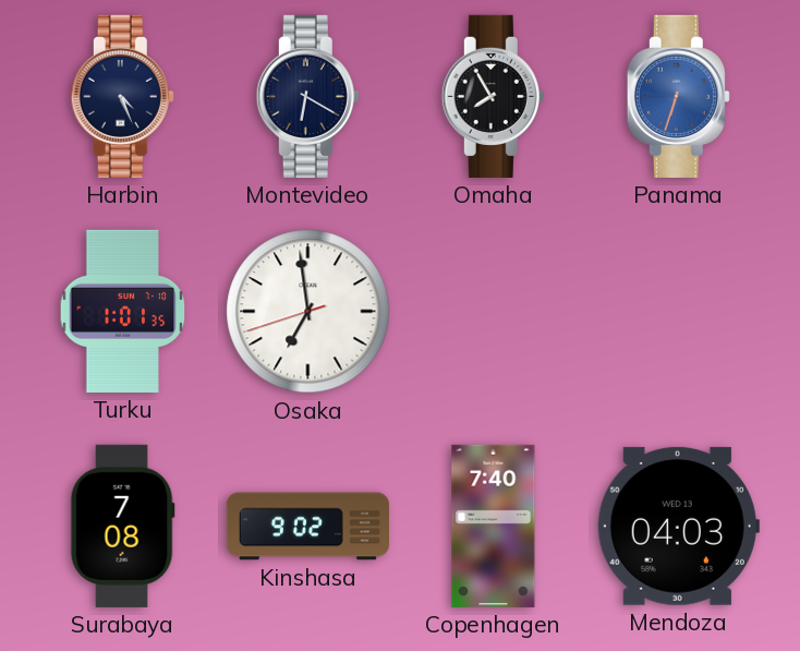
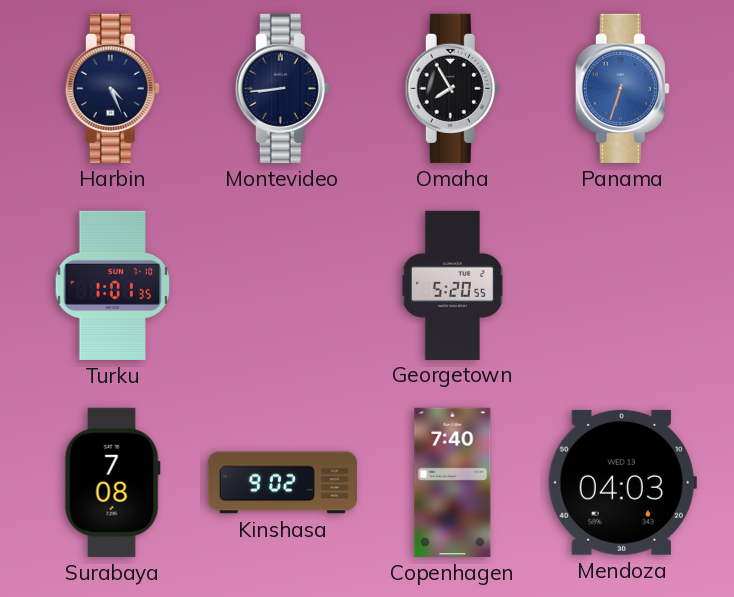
Montevideo: 6:20 -> 8:44
Osaka: 6:58 -> none
Georgetown: none -> 5:20
